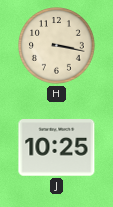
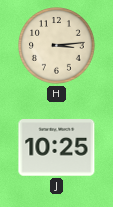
H: 3:17 -> 3:14
